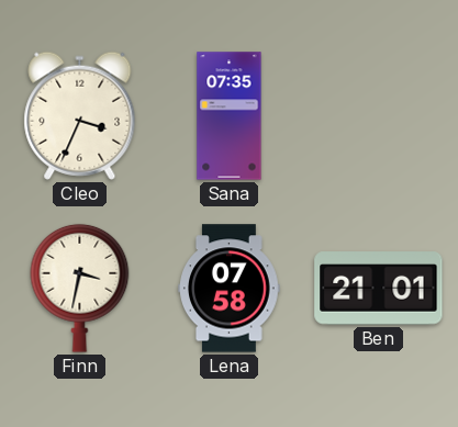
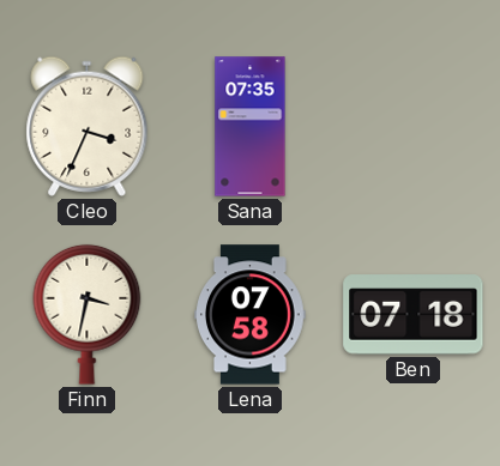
Ben: 21:01 -> 07:18
